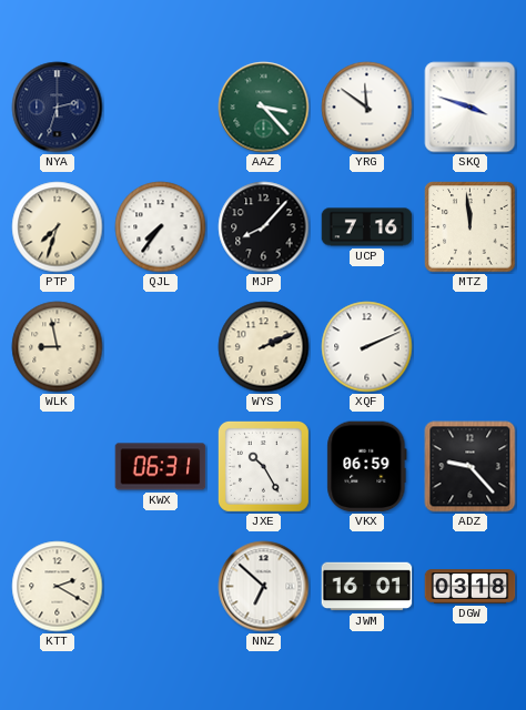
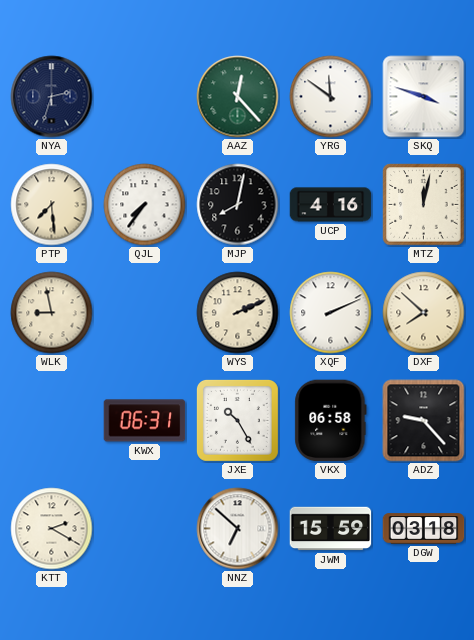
AAZ: 3:23 -> 12:23
PTP: 7:33 -> 7:29
MJP: 8:07 -> 8:02
UCP: 7:16 -> 4:16
MTZ: 11:59 -> 12:02
DXF: none -> 7:52
VKX: 06:59 -> 06:58
JWM: 16:01 -> 15:59
